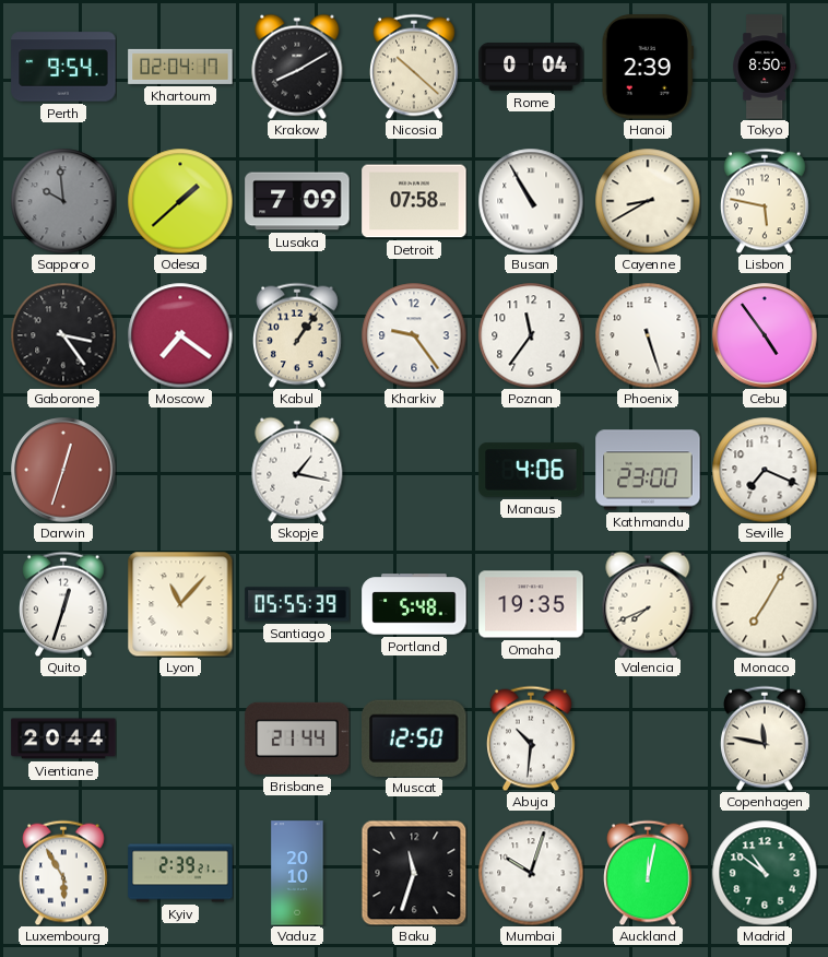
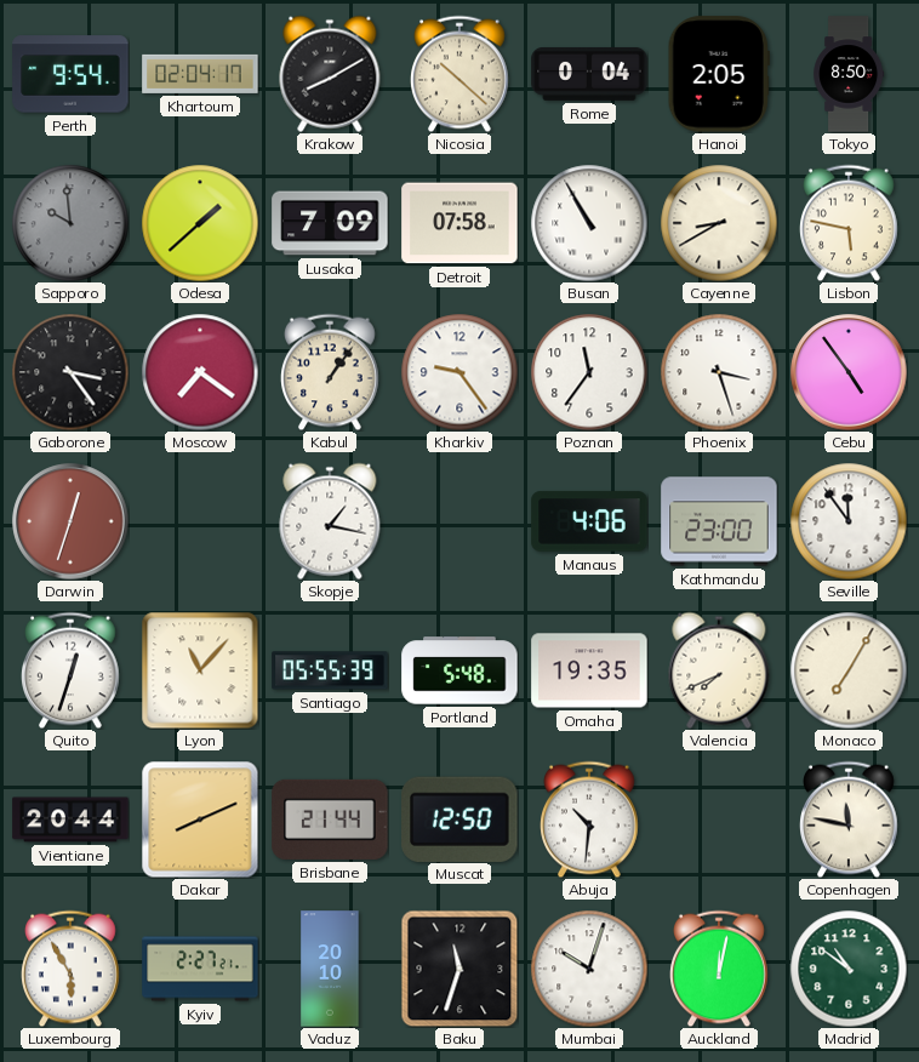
Hanoi: 2:39 -> 2:05
Phoenix: 5:27 -> 3:27
Seville: 7:19 -> 11:54
Dakar: none -> 8:11
Kyiv: 2:39 -> 2:27
